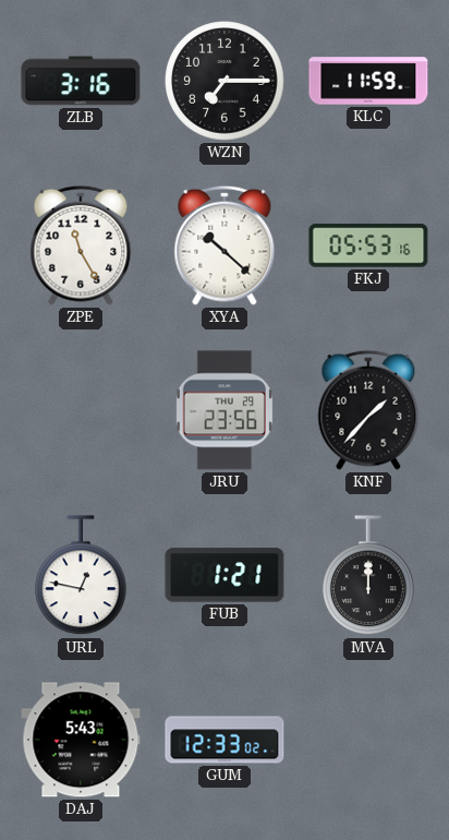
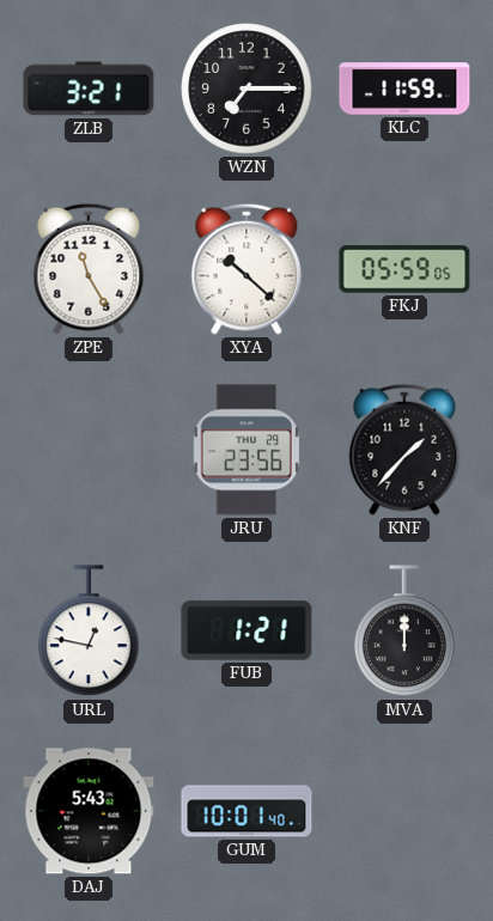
ZLB: 3:16 -> 3:21
FKJ: 05:53 -> 05:59
GUM: 12:33 -> 10:01
